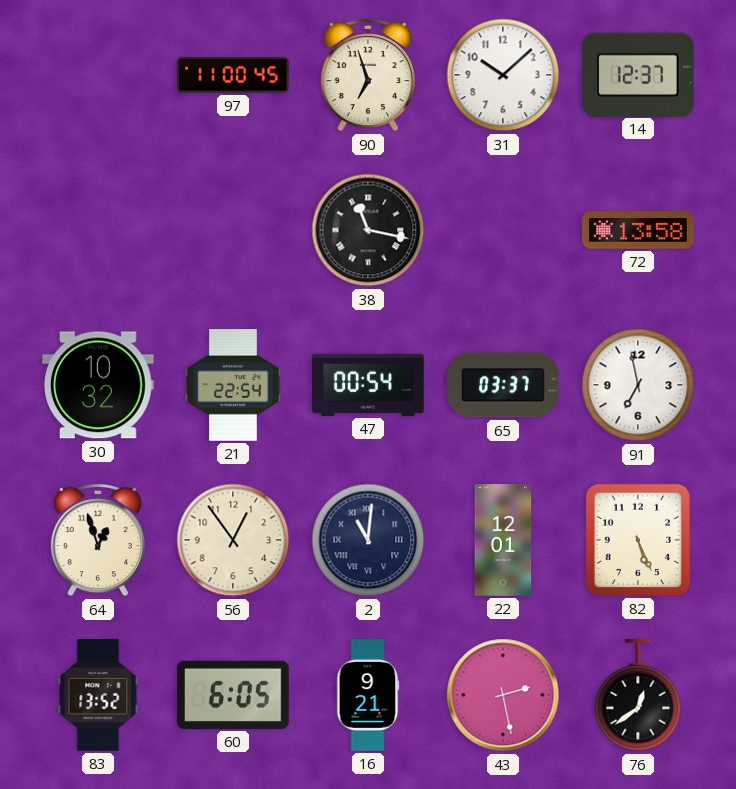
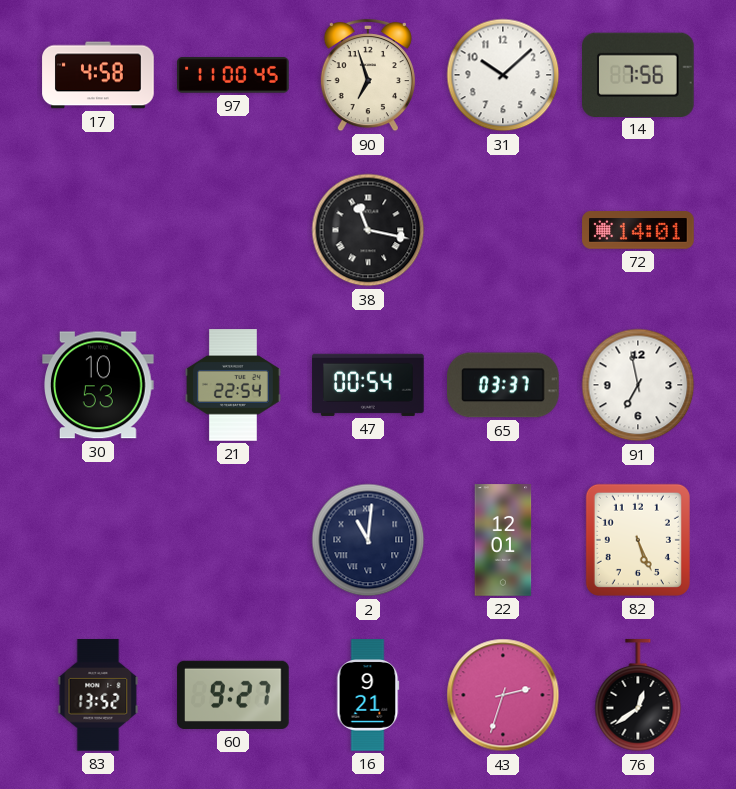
17: none -> 4:58
14: 12:37 -> 7:56
72: 13:58 -> 14:01
30: 10:32 -> 10:53
64: 12:57 -> none
56: 12:54 -> none
60: 6:05 -> 9:27
43: 2:28 -> 2:33
